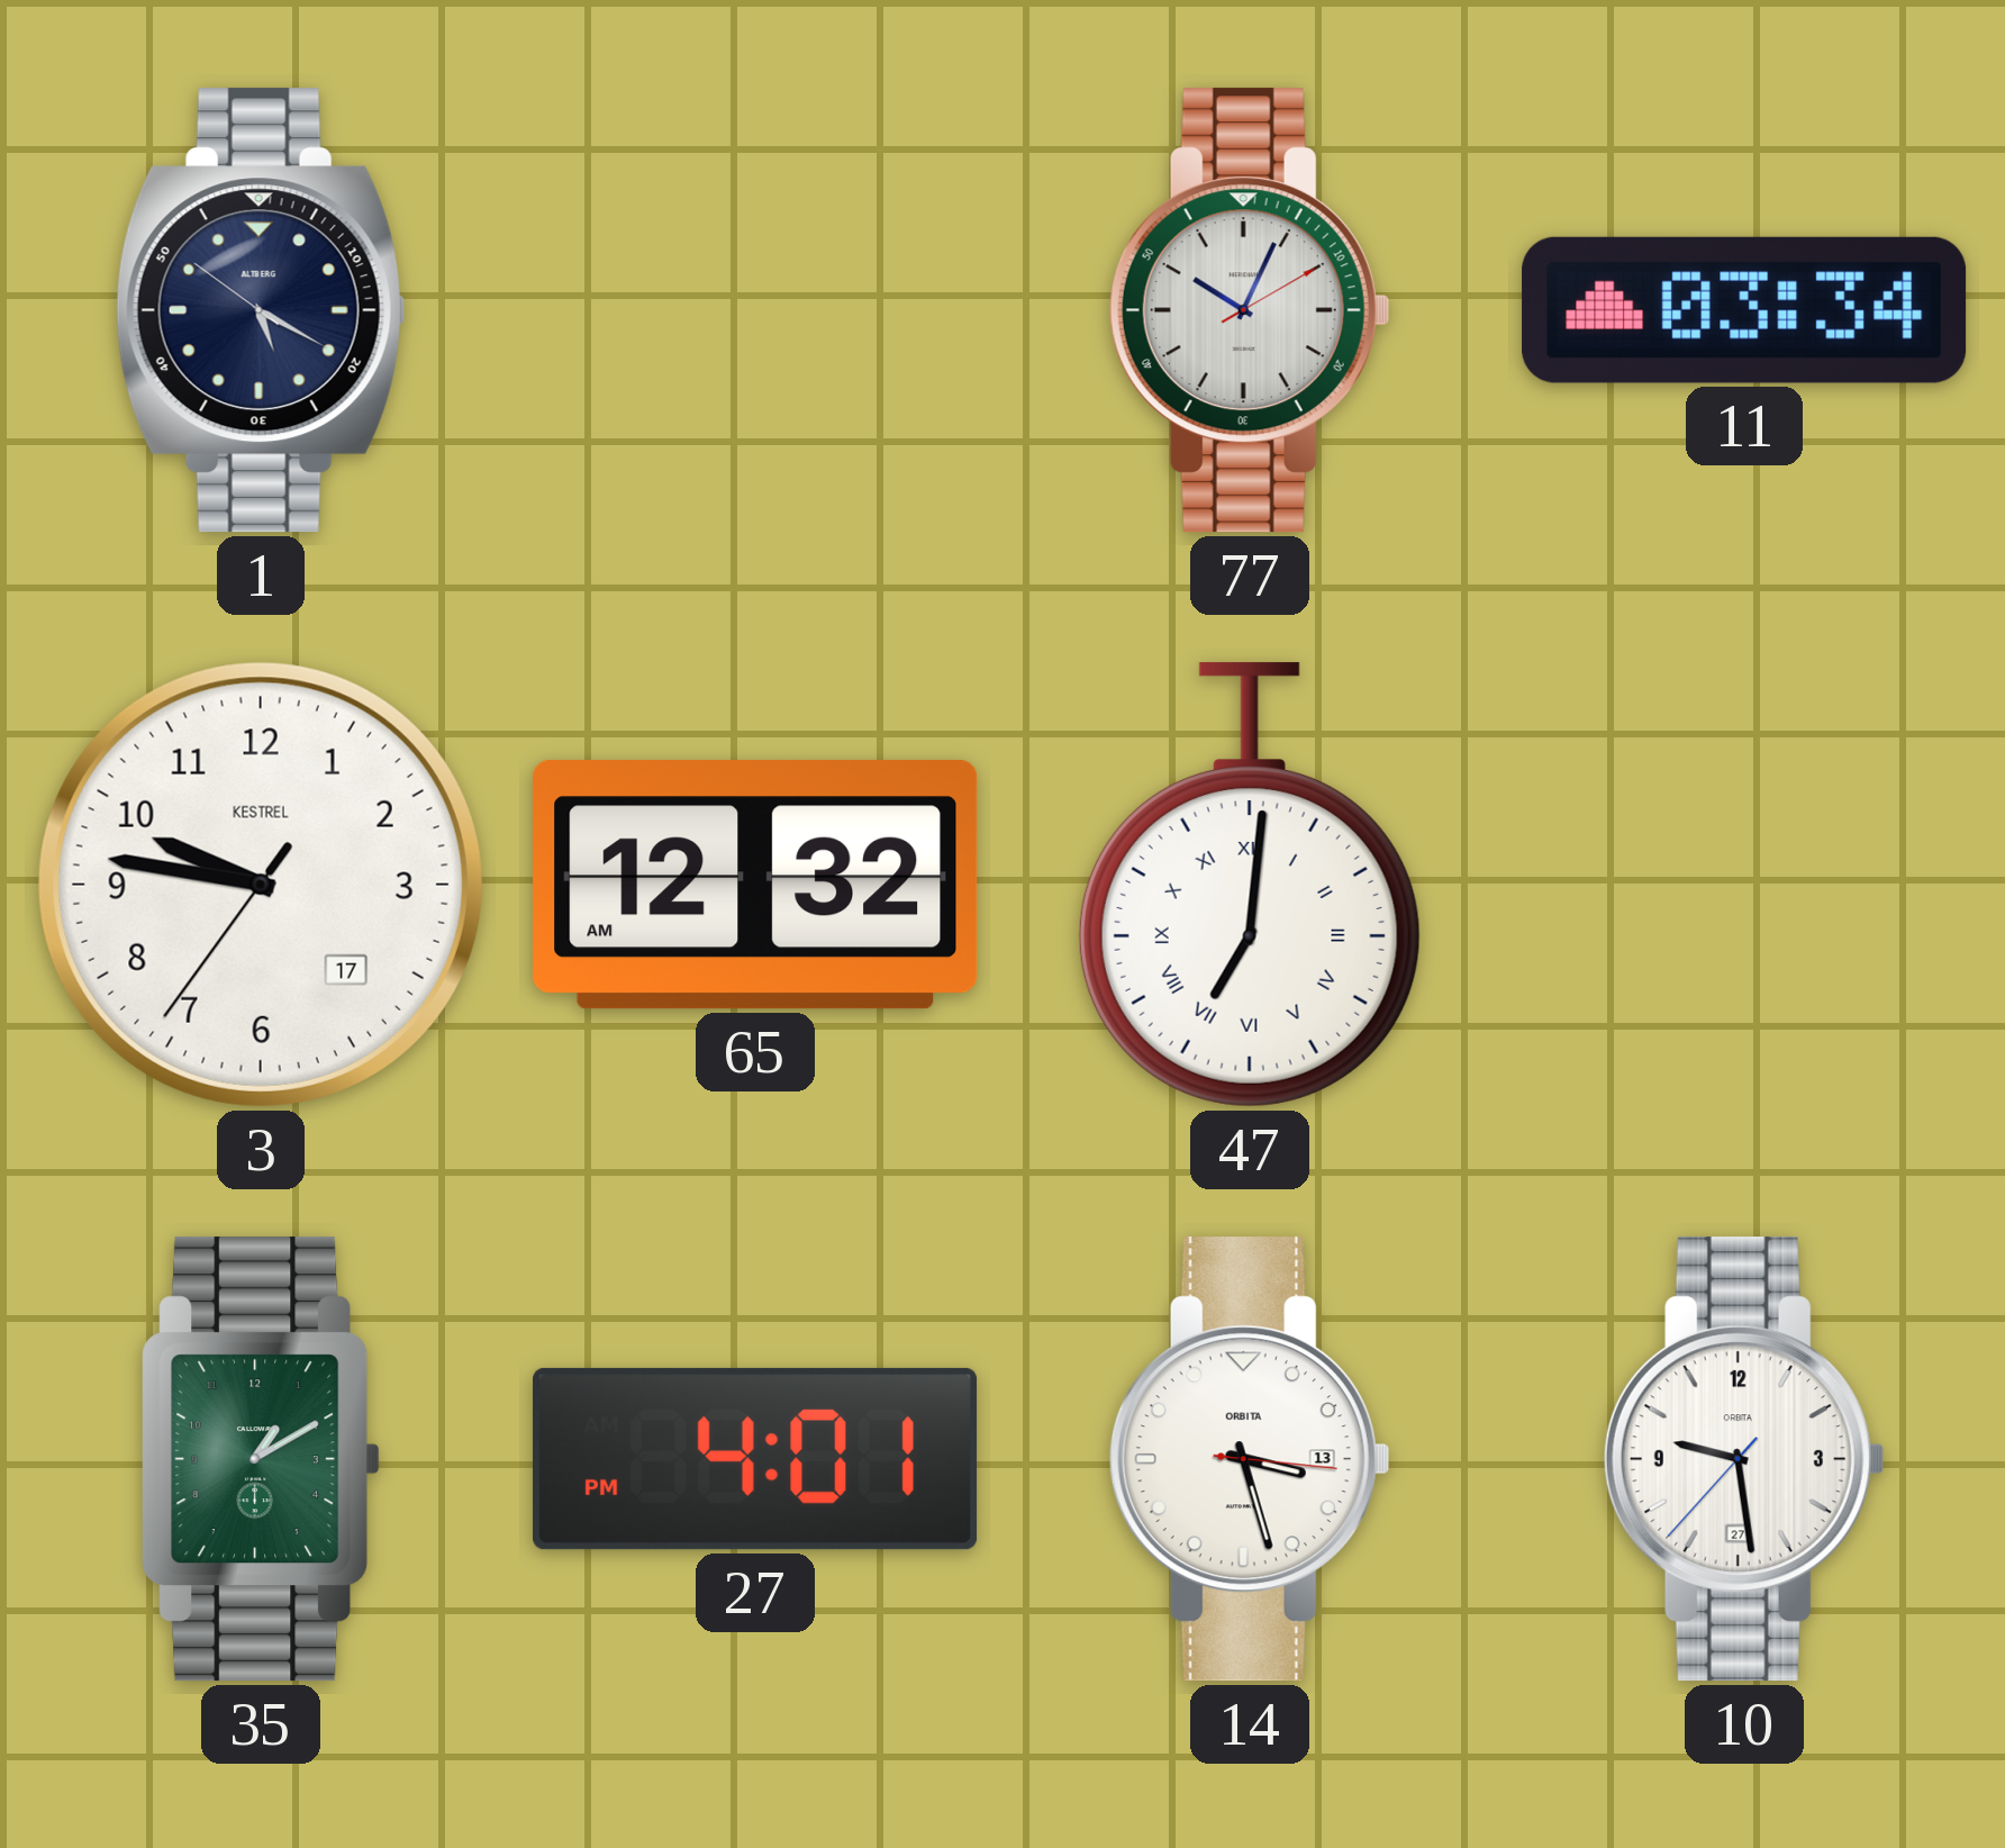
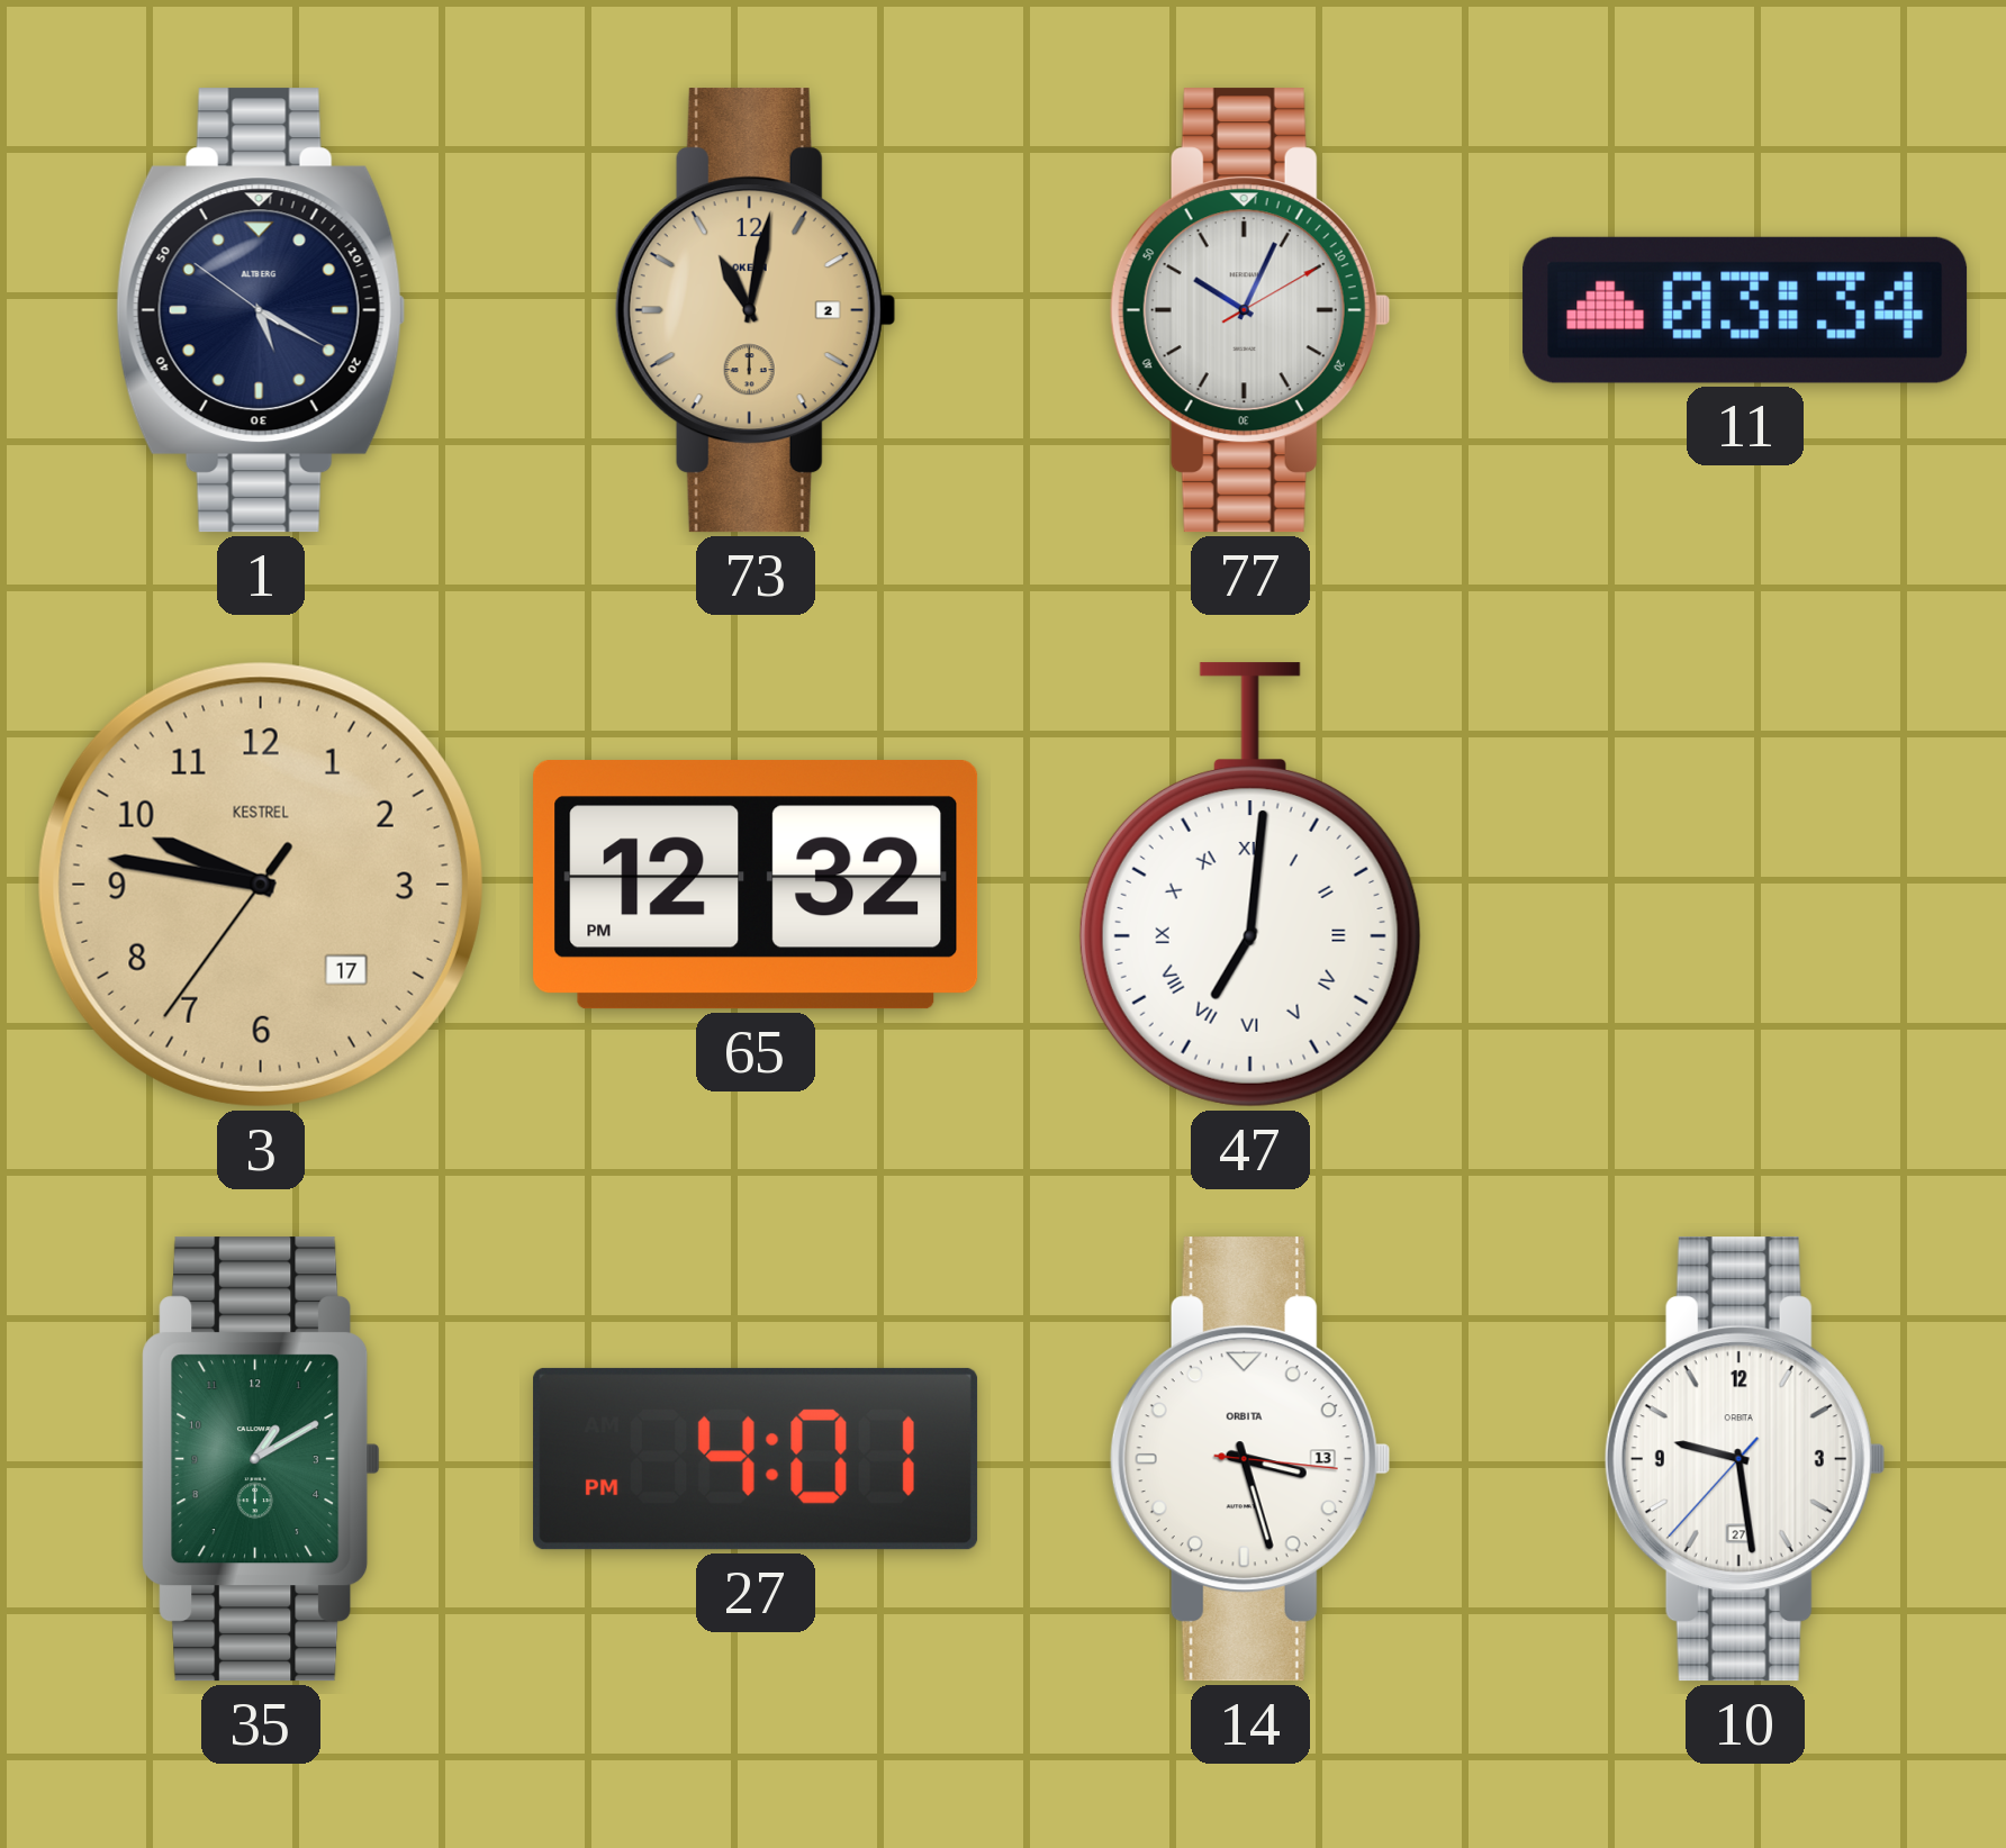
73: none -> 11:02
3 dial: white -> champagne
65: 12:32 AM -> 12:32 PM
